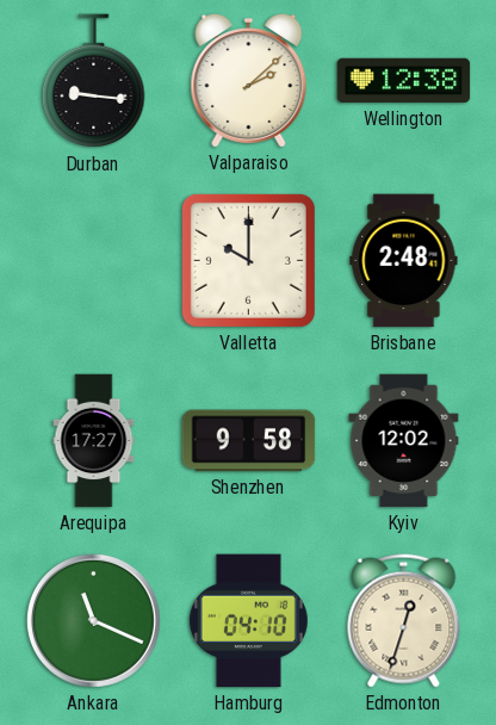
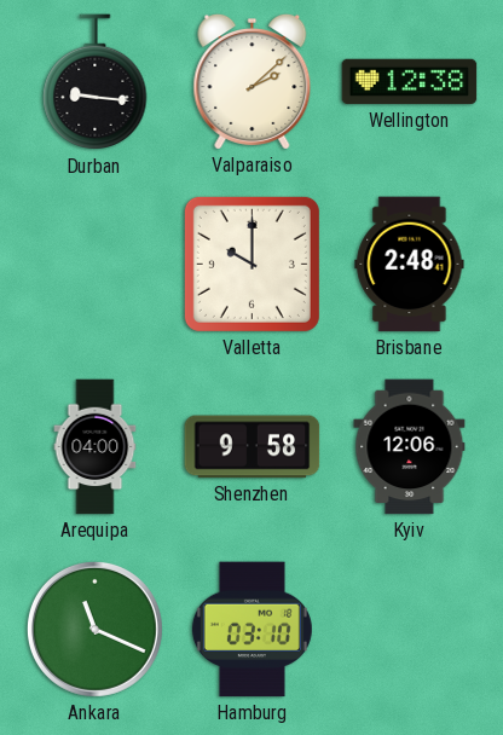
Arequipa: 17:27 -> 04:00
Kyiv: 12:02 -> 12:06
Hamburg: 04:10 -> 03:10
Edmonton: 12:33 -> none
